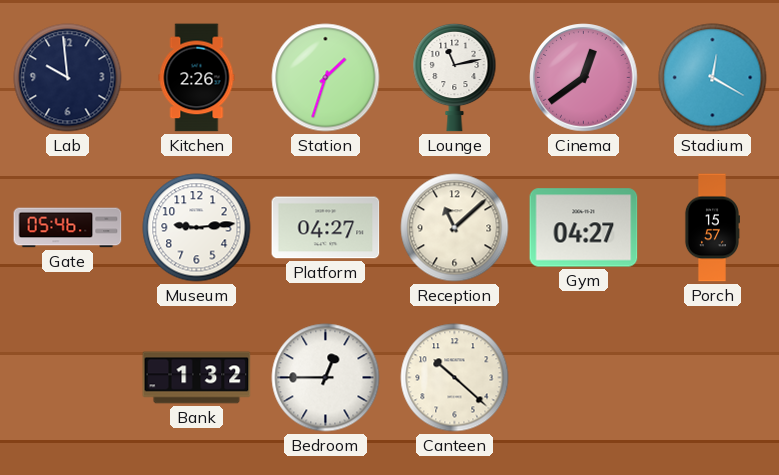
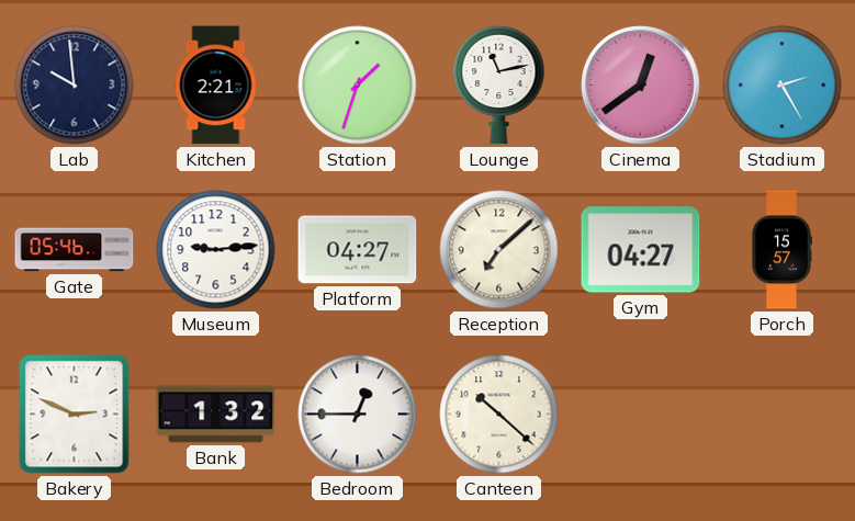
Kitchen: 2:26 -> 2:21
Stadium: 12:20 -> 2:25
Reception: 11:08 -> 7:08
Bakery: none -> 2:49
